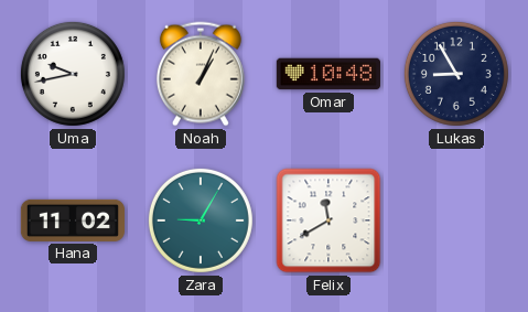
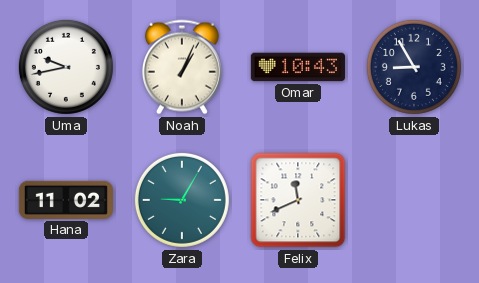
Omar: 10:48 -> 10:43
Felix: 11:40 -> 11:41
